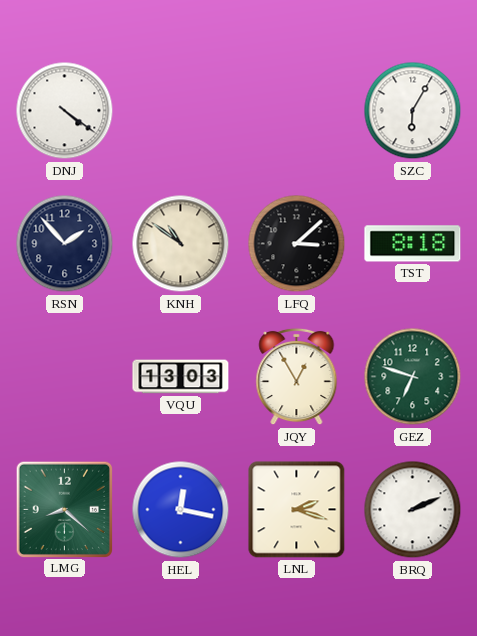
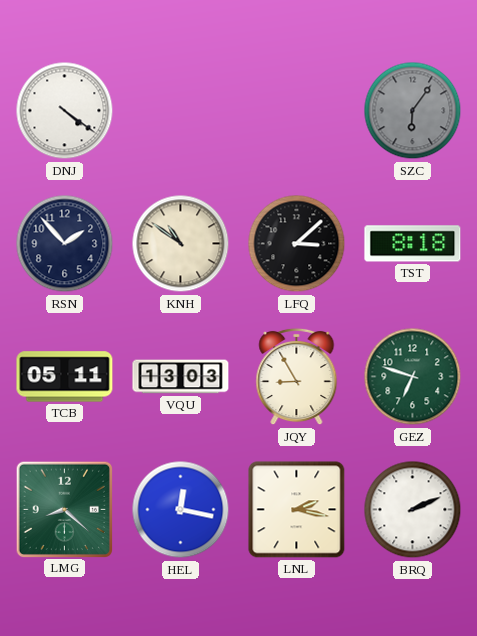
SZC: 6:05 -> 6:06
SZC dial: white -> grey
TCB: none -> 05:11
JQY: 12:55 -> 8:55
LNL: 2:18 -> 2:17
